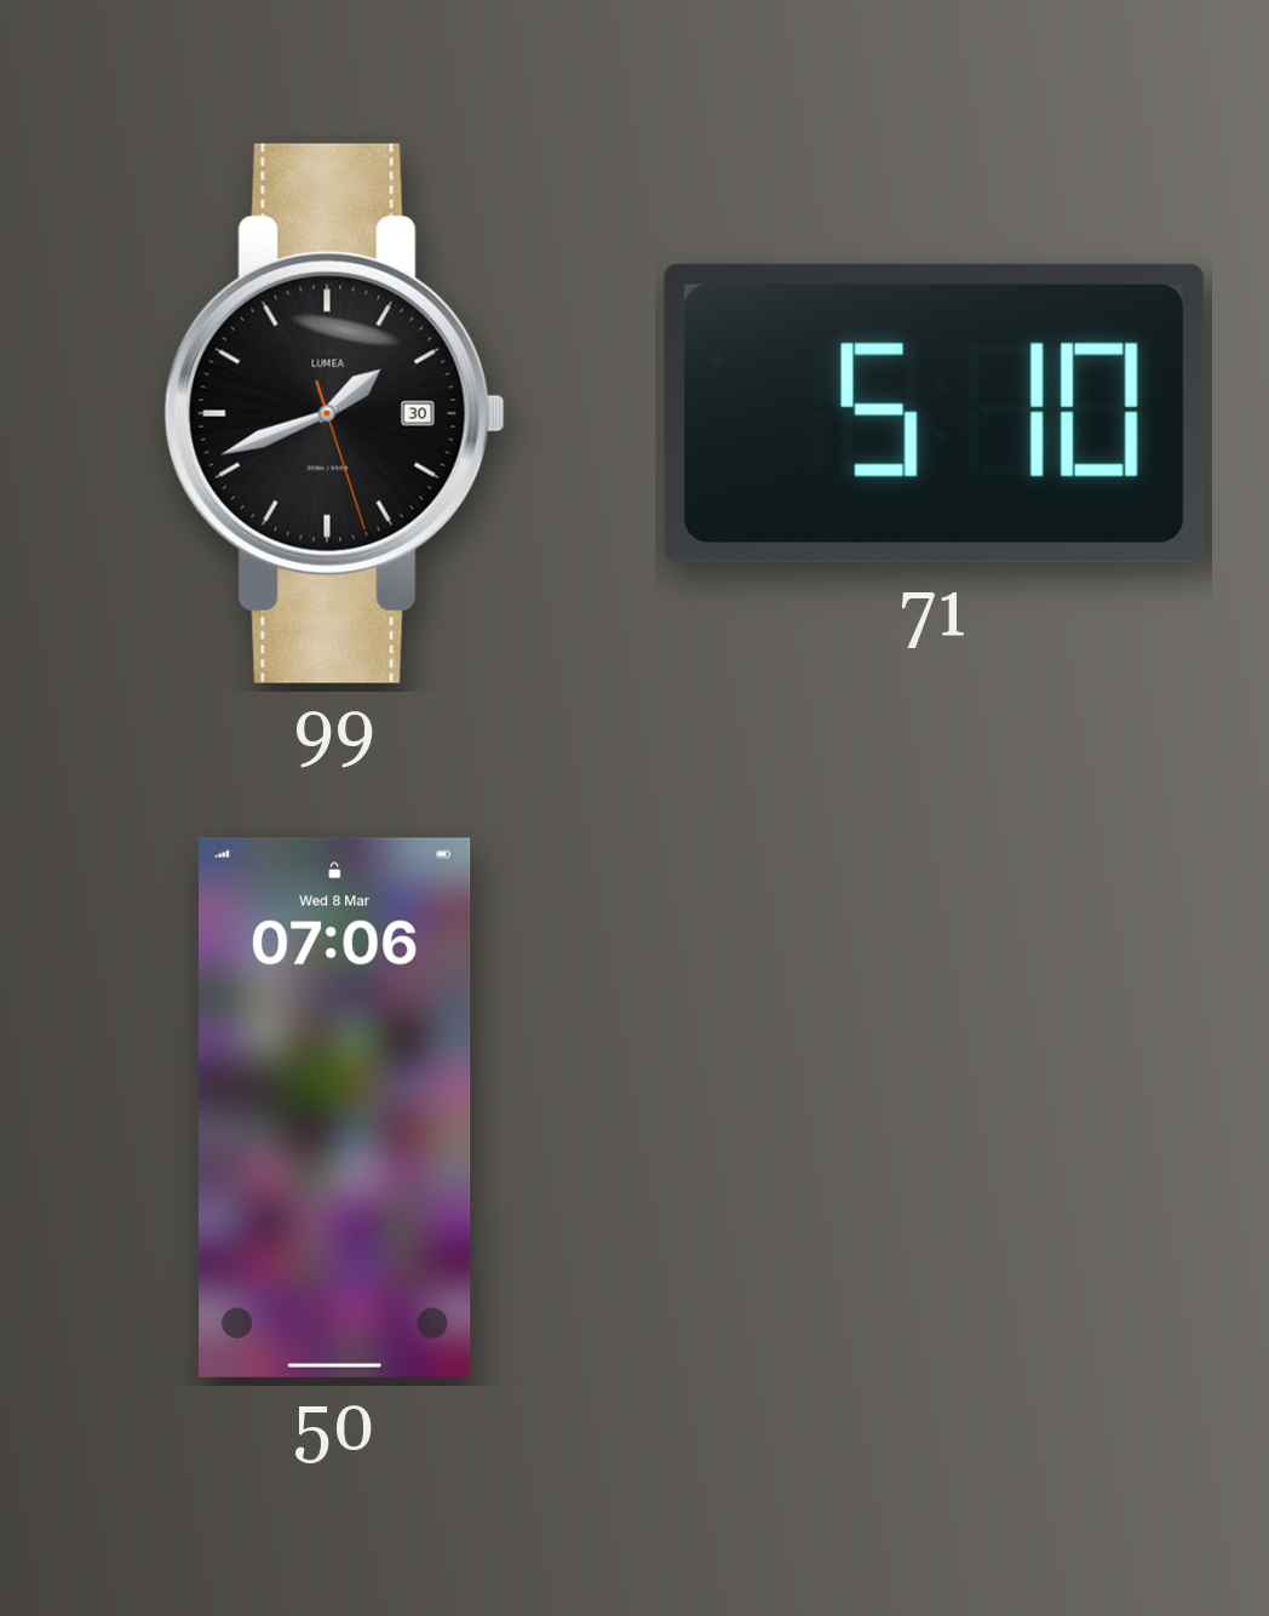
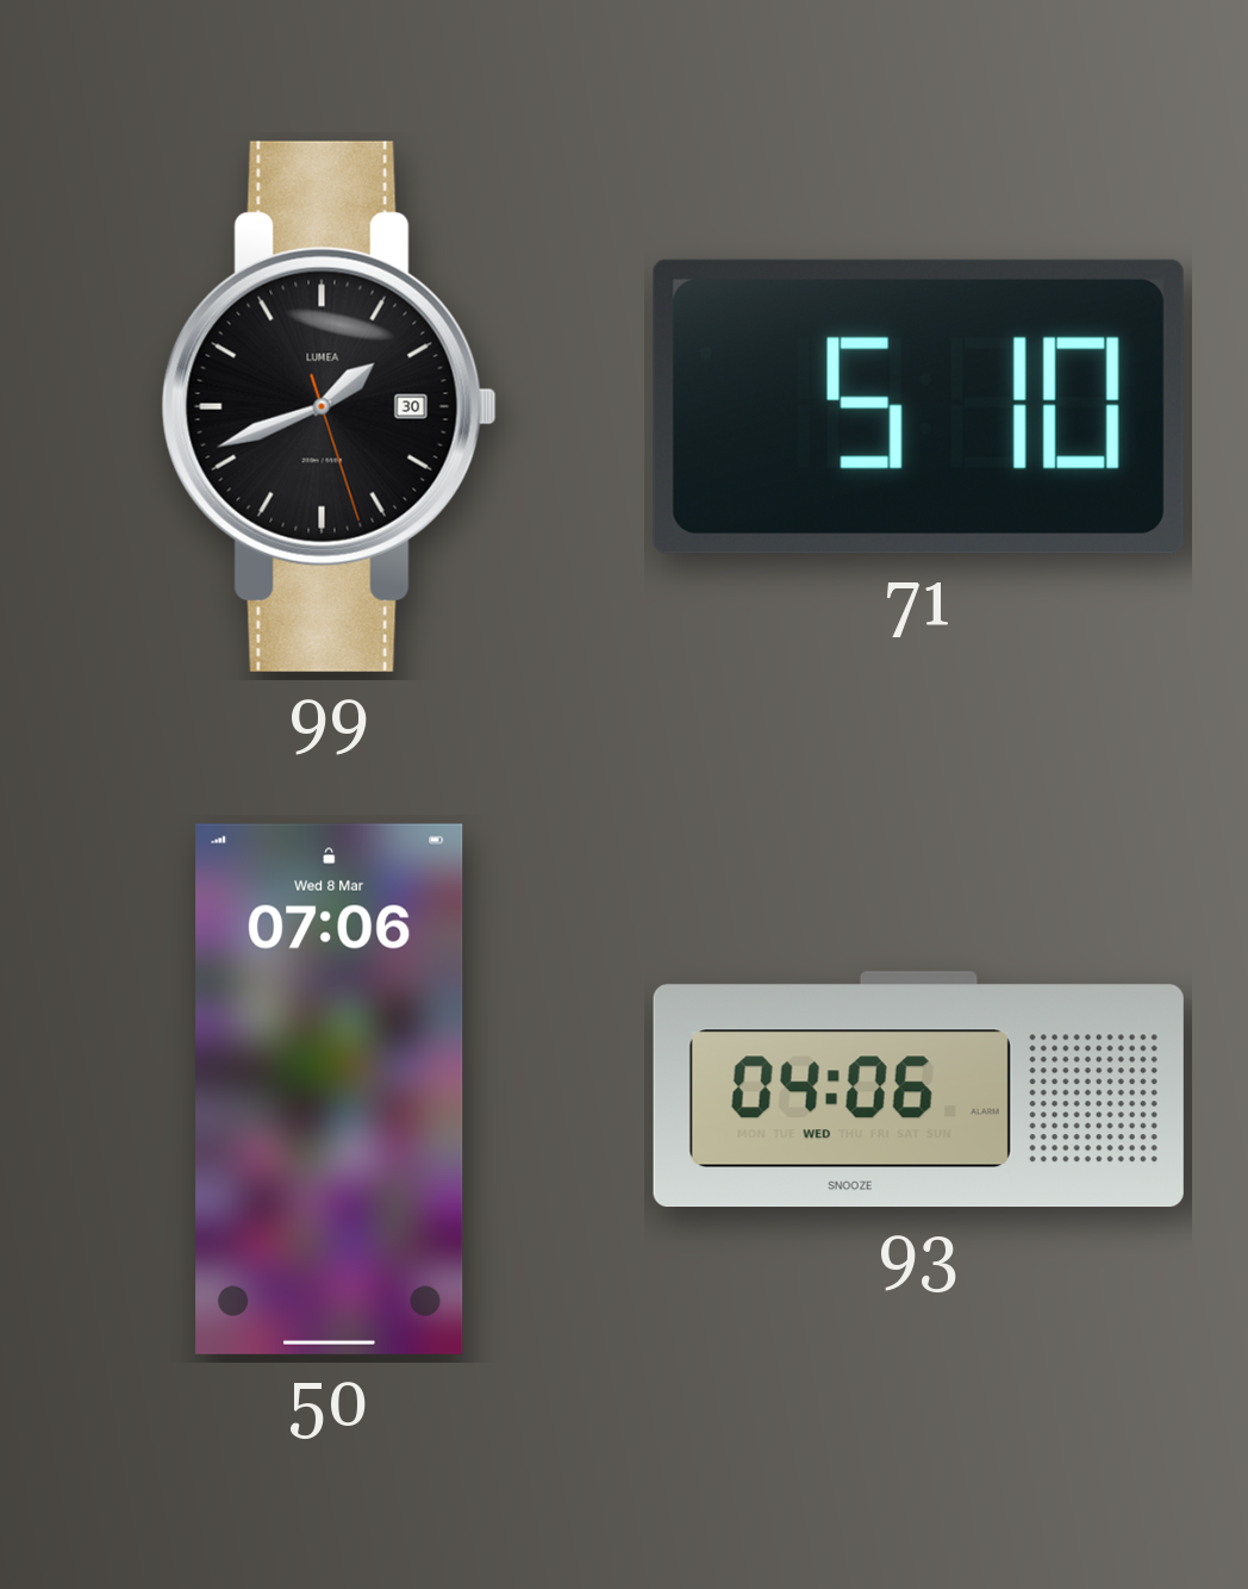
93: none -> 04:06
